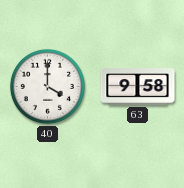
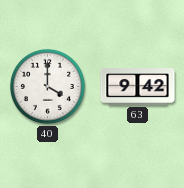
63: 9:58 -> 9:42
